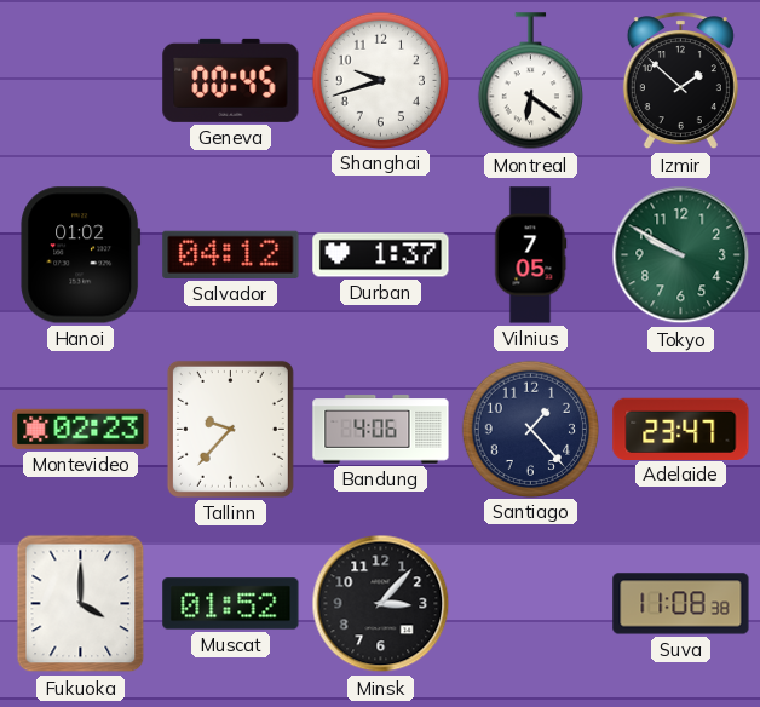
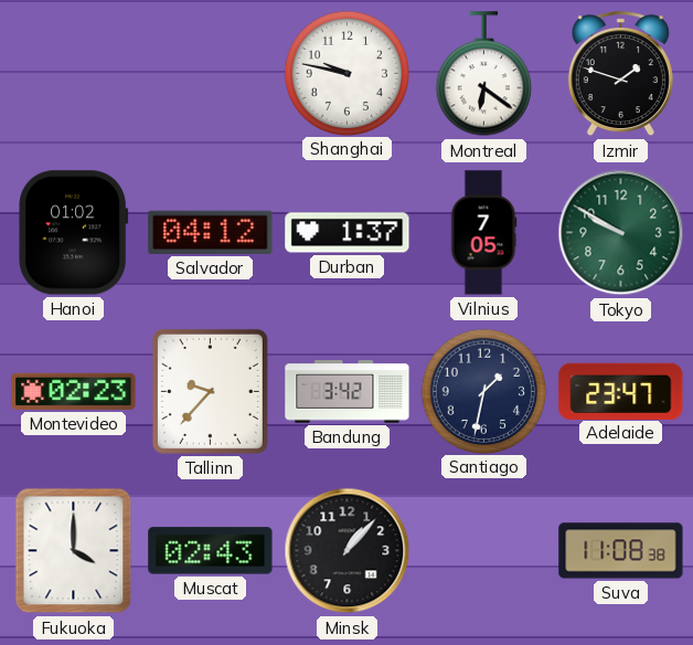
Geneva: 00:45 -> none
Shanghai: 9:42 -> 9:47
Izmir: 1:52 -> 1:48
Bandung: 4:06 -> 3:42
Santiago: 1:23 -> 1:32
Muscat: 01:52 -> 02:43
Minsk: 3:07 -> 1:07
